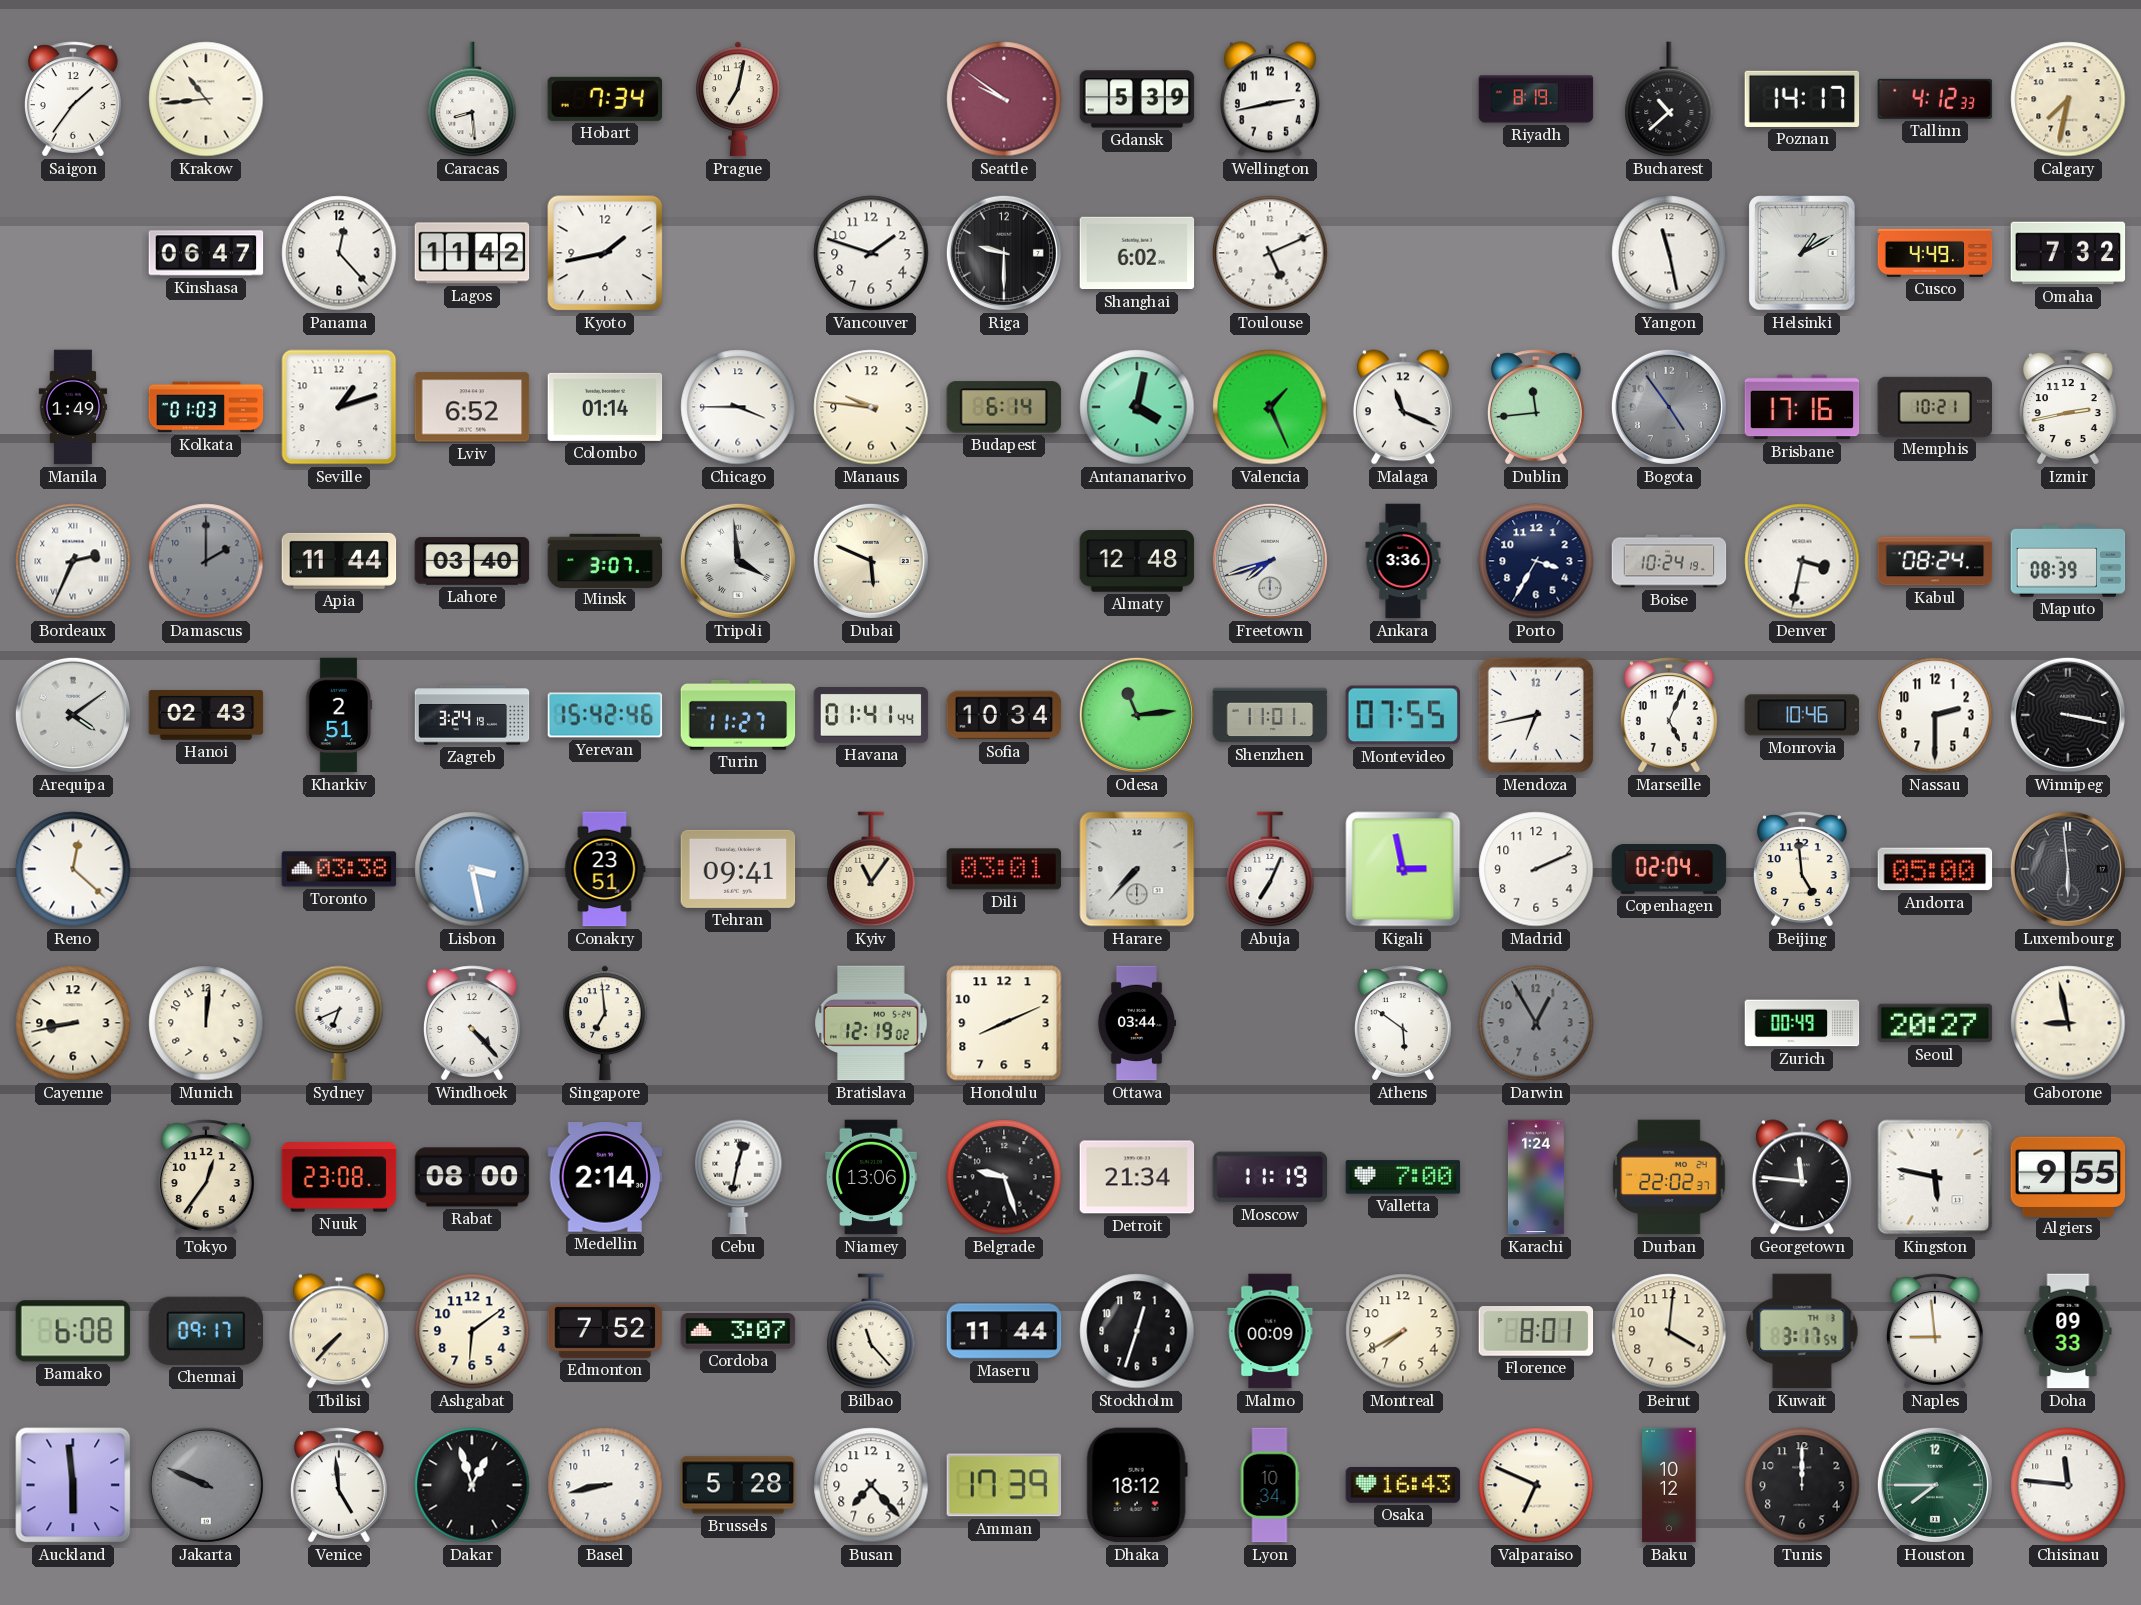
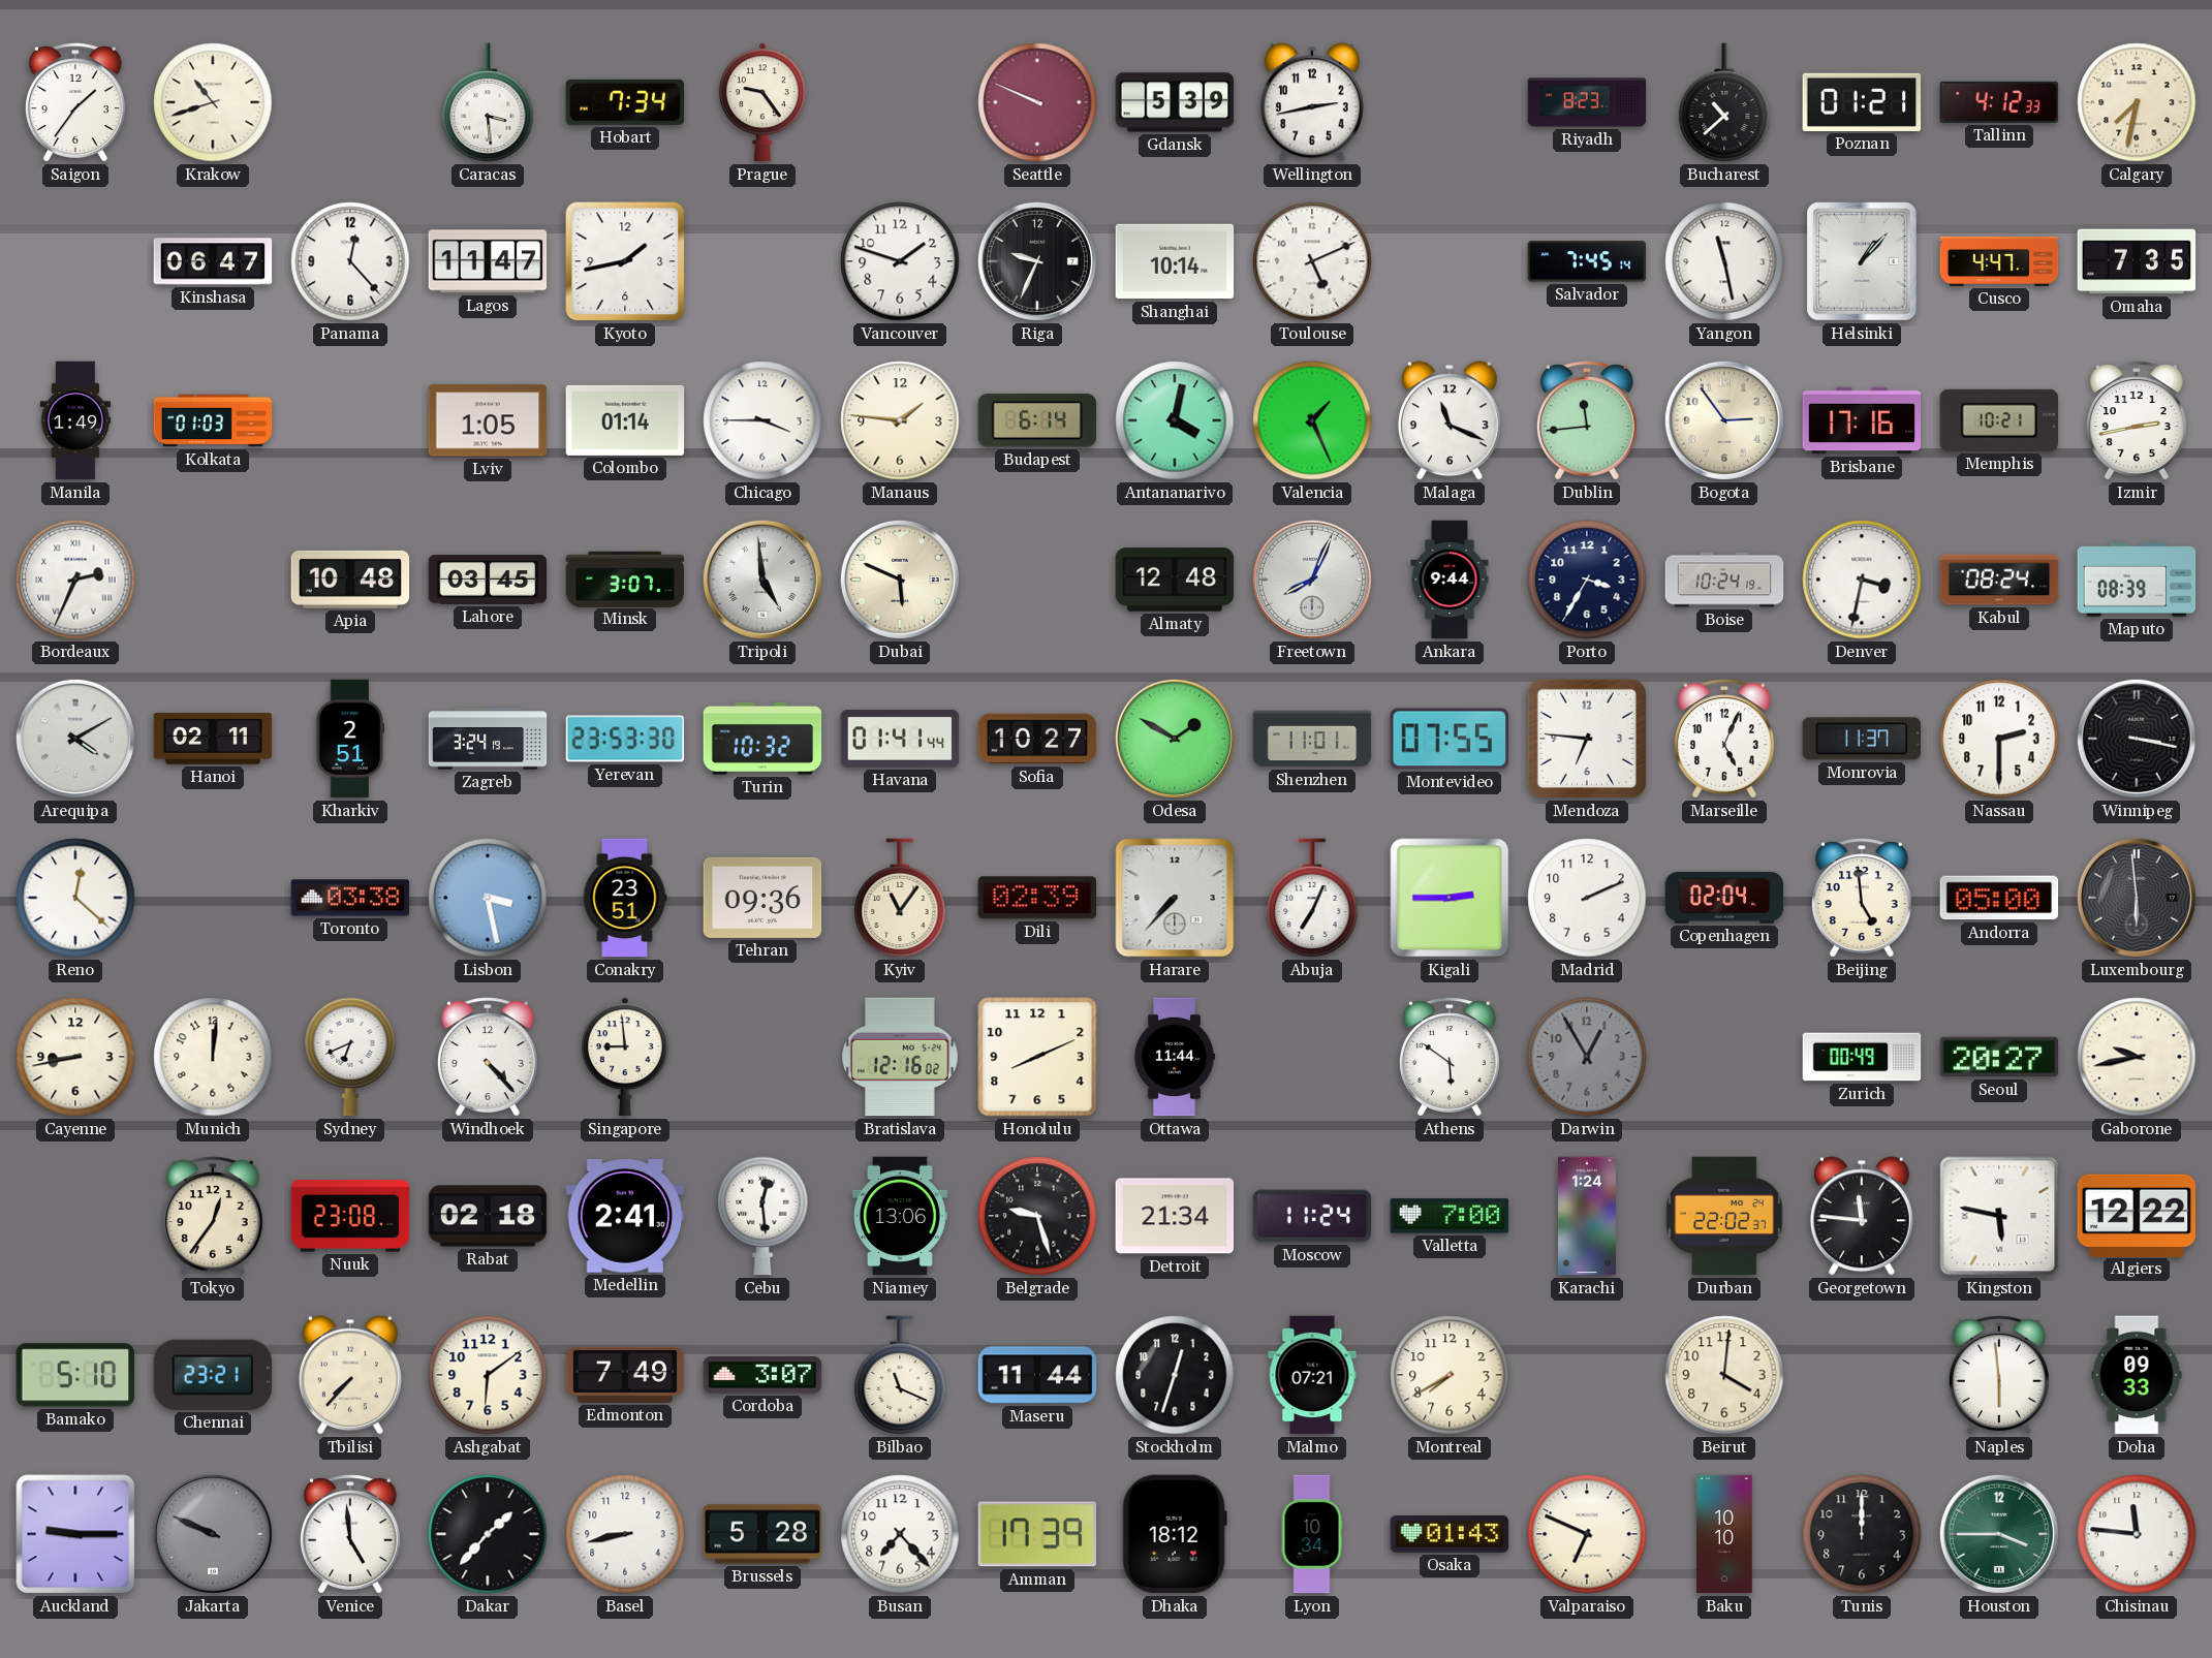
Krakow: 10:44 -> 10:42
Caracas: 8:29 -> 3:29
Prague: 7:02 -> 9:24
Seattle: 9:51 -> 9:49
Riyadh: 8:19 -> 8:23
Poznan: 14:17 -> 01:21
Lagos: 11:42 -> 11:47
Riga: 9:30 -> 9:34
Shanghai: 6:02 -> 10:14
Salvador: none -> 7:45
Helsinki: 1:10 -> 1:07
Cusco: 4:49 -> 4:47
Omaha: 7:32 -> 7:35
Seville: 1:12 -> none
Lviv: 6:52 -> 1:05
Manaus: 9:46 -> 1:46
Bogota: 4:54 -> 2:54
Bogota dial: grey -> cream
Damascus: 2:00 -> none
Apia: 11:44 -> 10:48
Lahore: 03:40 -> 03:45
Tripoli: 3:59 -> 4:59
Freetown: 7:42 -> 8:04
Ankara: 3:36 -> 9:44
Arequipa: 4:09 -> 4:10
Hanoi: 02:43 -> 02:11
Yerevan: 15:42 -> 23:53
Turin: 11:27 -> 10:32
Sofia: 10:34 -> 10:27
Odesa: 11:14 -> 1:50
Mendoza: 6:43 -> 6:46
Monrovia: 10:46 -> 11:37
Tehran: 09:41 -> 09:36
Dili: 03:01 -> 02:39
Kigali: 2:58 -> 2:45
Singapore: 6:59 -> 8:59
Bratislava: 12:19 -> 12:16
Ottawa: 03:44 -> 11:44
Gaborone: 8:58 -> 9:43
Rabat: 08:00 -> 02:18
Medellin: 2:14 -> 2:41
Cebu: 12:32 -> 12:29
Moscow: 11:19 -> 11:24
Algiers: 9:55 -> 12:22
Bamako: 6:08 -> 5:10
Chennai: 09:17 -> 23:21
Edmonton: 7:52 -> 7:49
Bilbao: 11:23 -> 11:19
Malmo: 00:09 -> 07:21
Florence: 8:01 -> none
Kuwait: 3:17 -> none
Naples: 8:59 -> 5:59
Auckland: 5:59 -> 9:15
Dakar: 12:57 -> 1:37
Osaka: 16:43 -> 01:43
Baku: 10:12 -> 10:10
Houston: 7:45 -> 3:45
